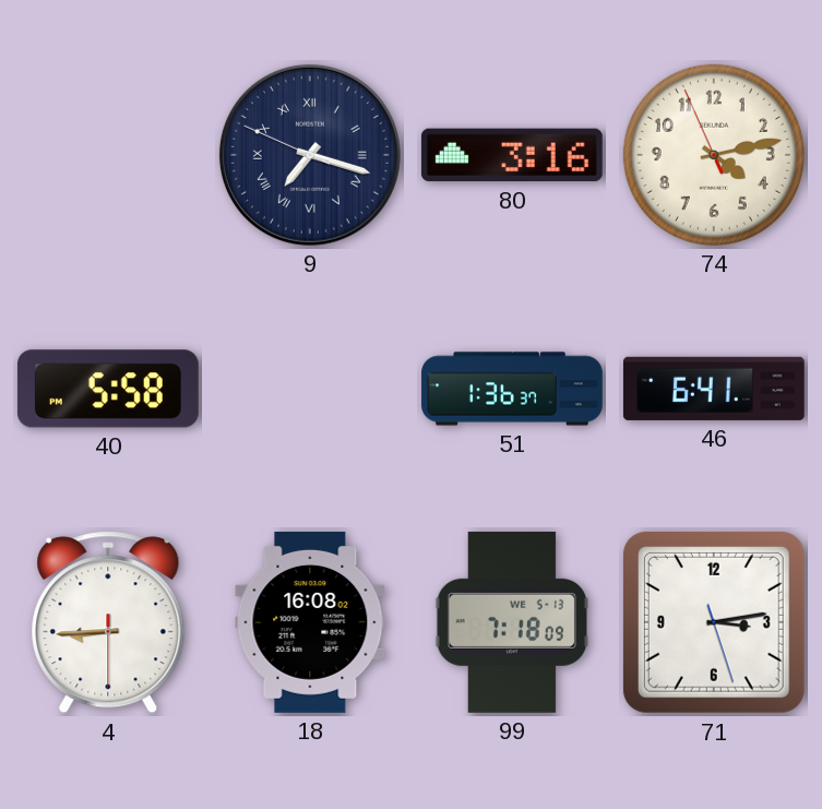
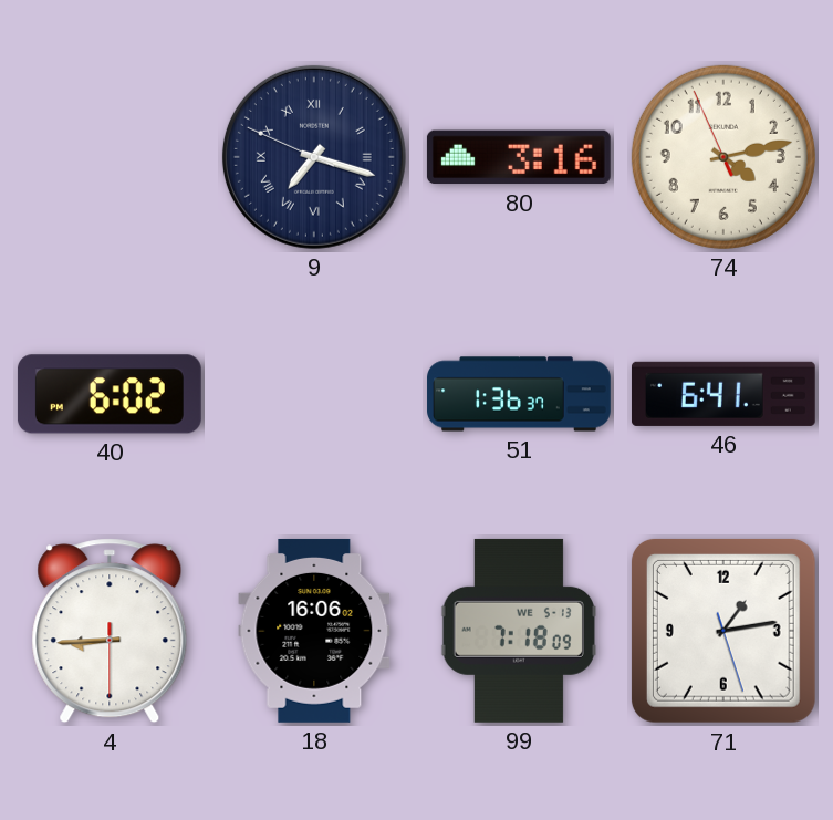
40: 5:58 -> 6:02
18: 16:08 -> 16:06
71: 3:13 -> 1:13
